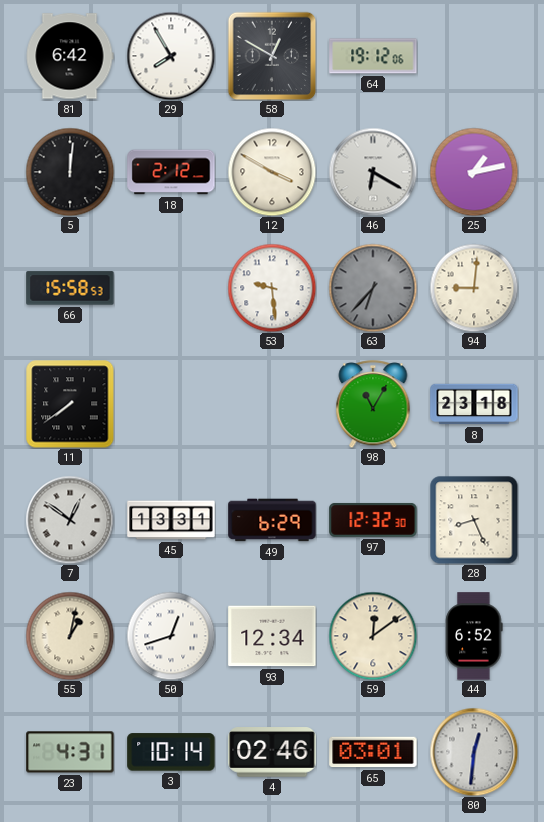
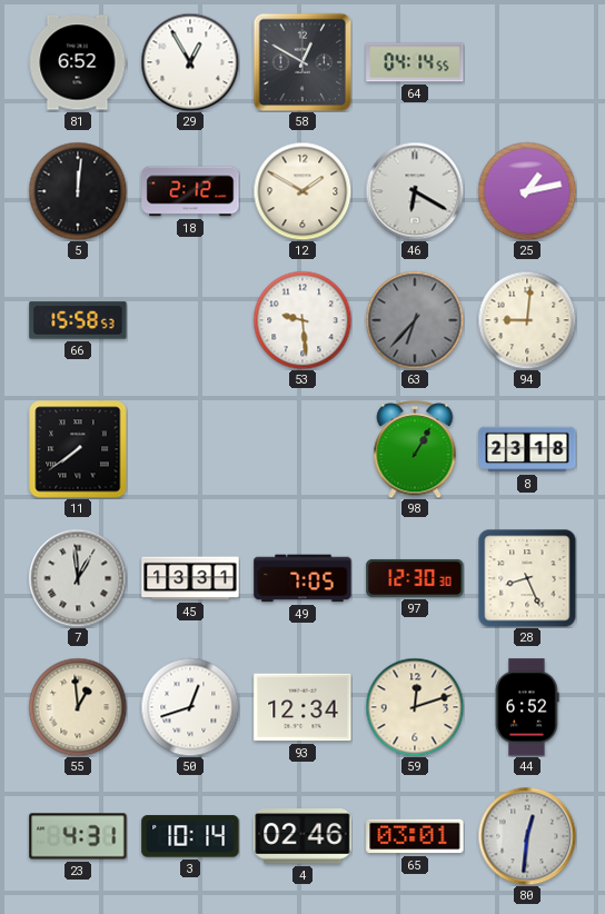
81: 6:42 -> 6:52
29: 7:55 -> 12:55
64: 19:12 -> 04:14
12: 3:50 -> 1:50
98: 11:05 -> 1:05
7: 12:51 -> 12:59
49: 6:29 -> 7:05
97: 12:32 -> 12:30
55: 1:02 -> 12:59
59: 12:09 -> 12:12
